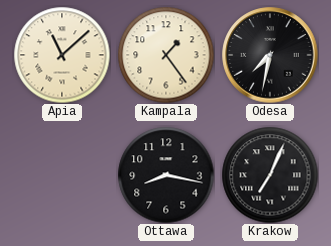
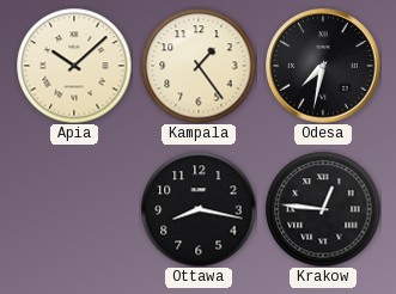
Apia: 11:08 -> 10:08
Krakow: 7:04 -> 12:46
